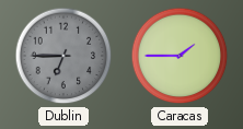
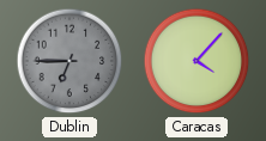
Caracas: 1:45 -> 4:07
